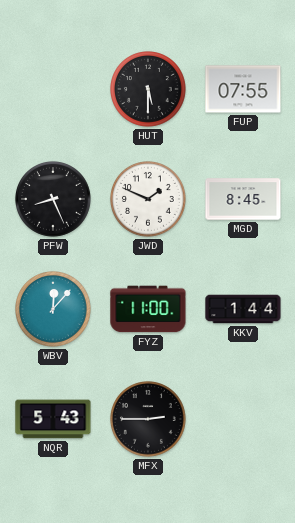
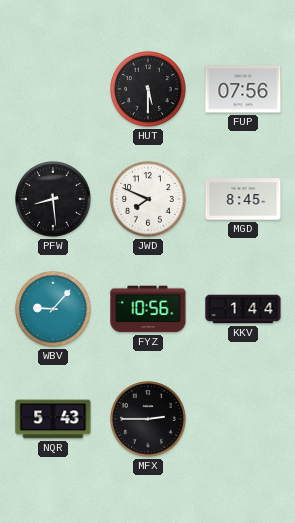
FUP: 07:55 -> 07:56
PFW: 8:26 -> 8:29
JWD: 1:49 -> 7:49
WBV: 12:07 -> 9:07
FYZ: 11:00 -> 10:56
